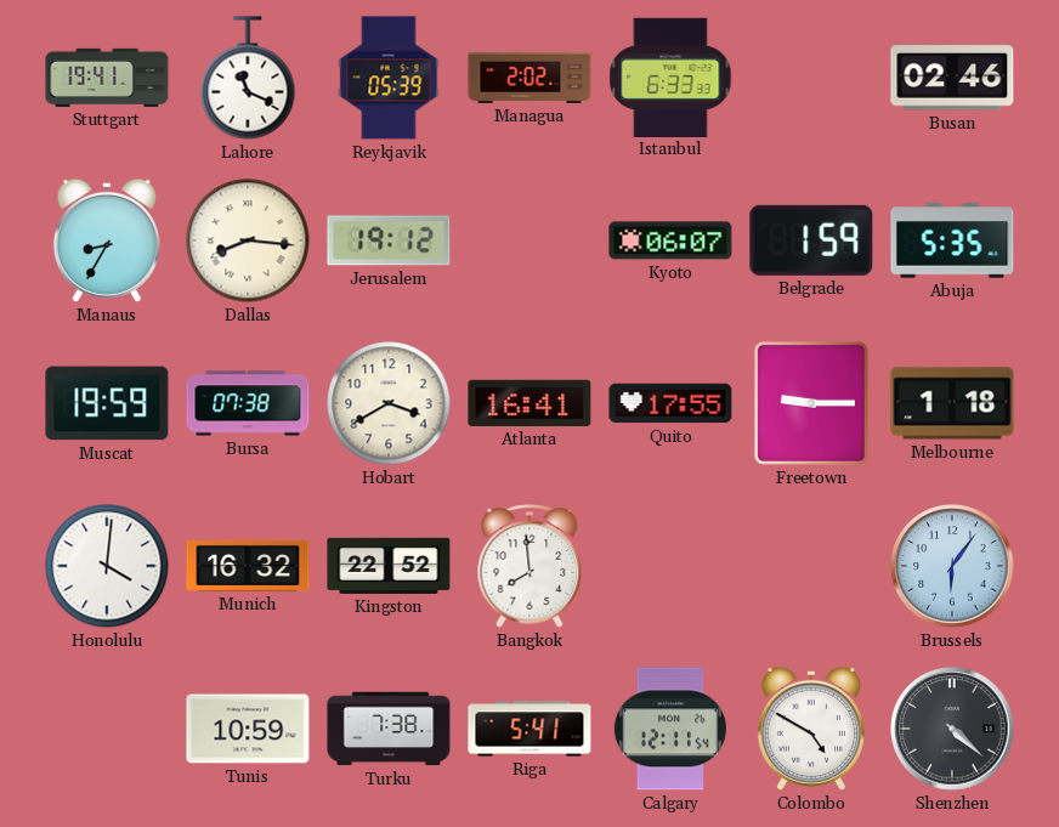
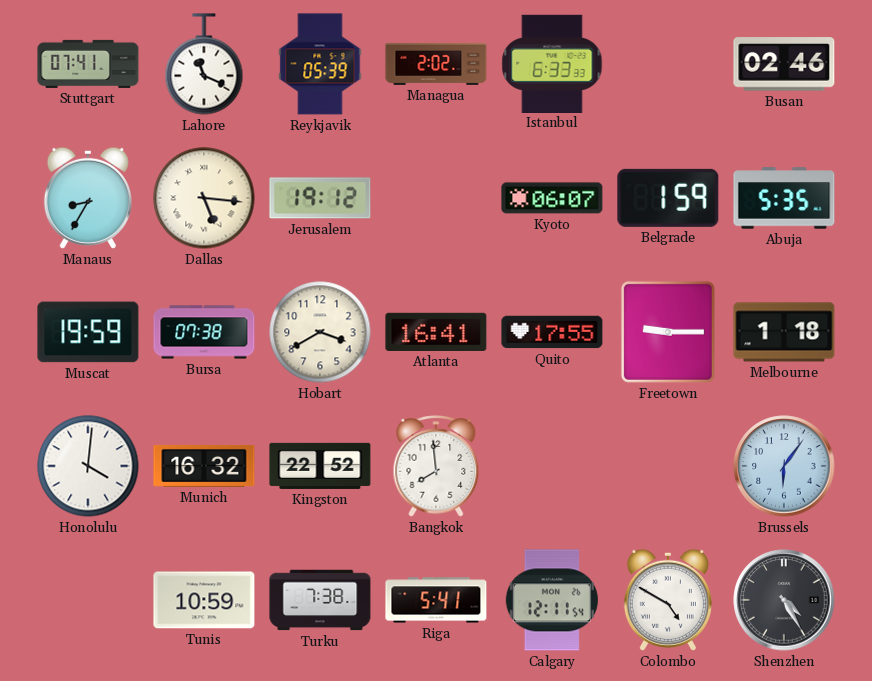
Stuttgart: 19:41 -> 07:41
Dallas: 8:16 -> 5:16
Shenzhen: 4:22 -> 4:25
